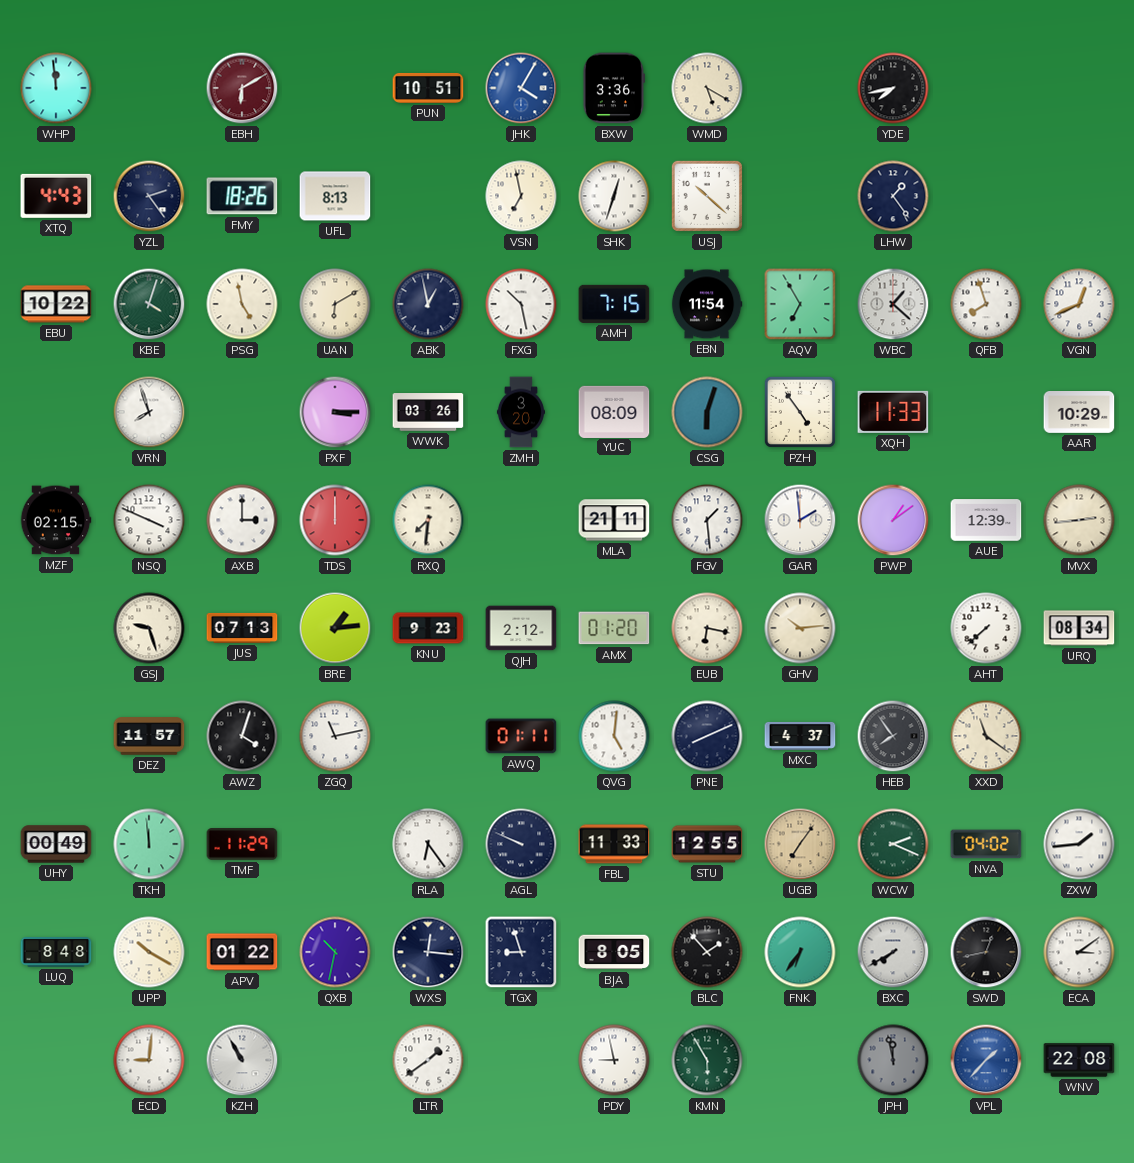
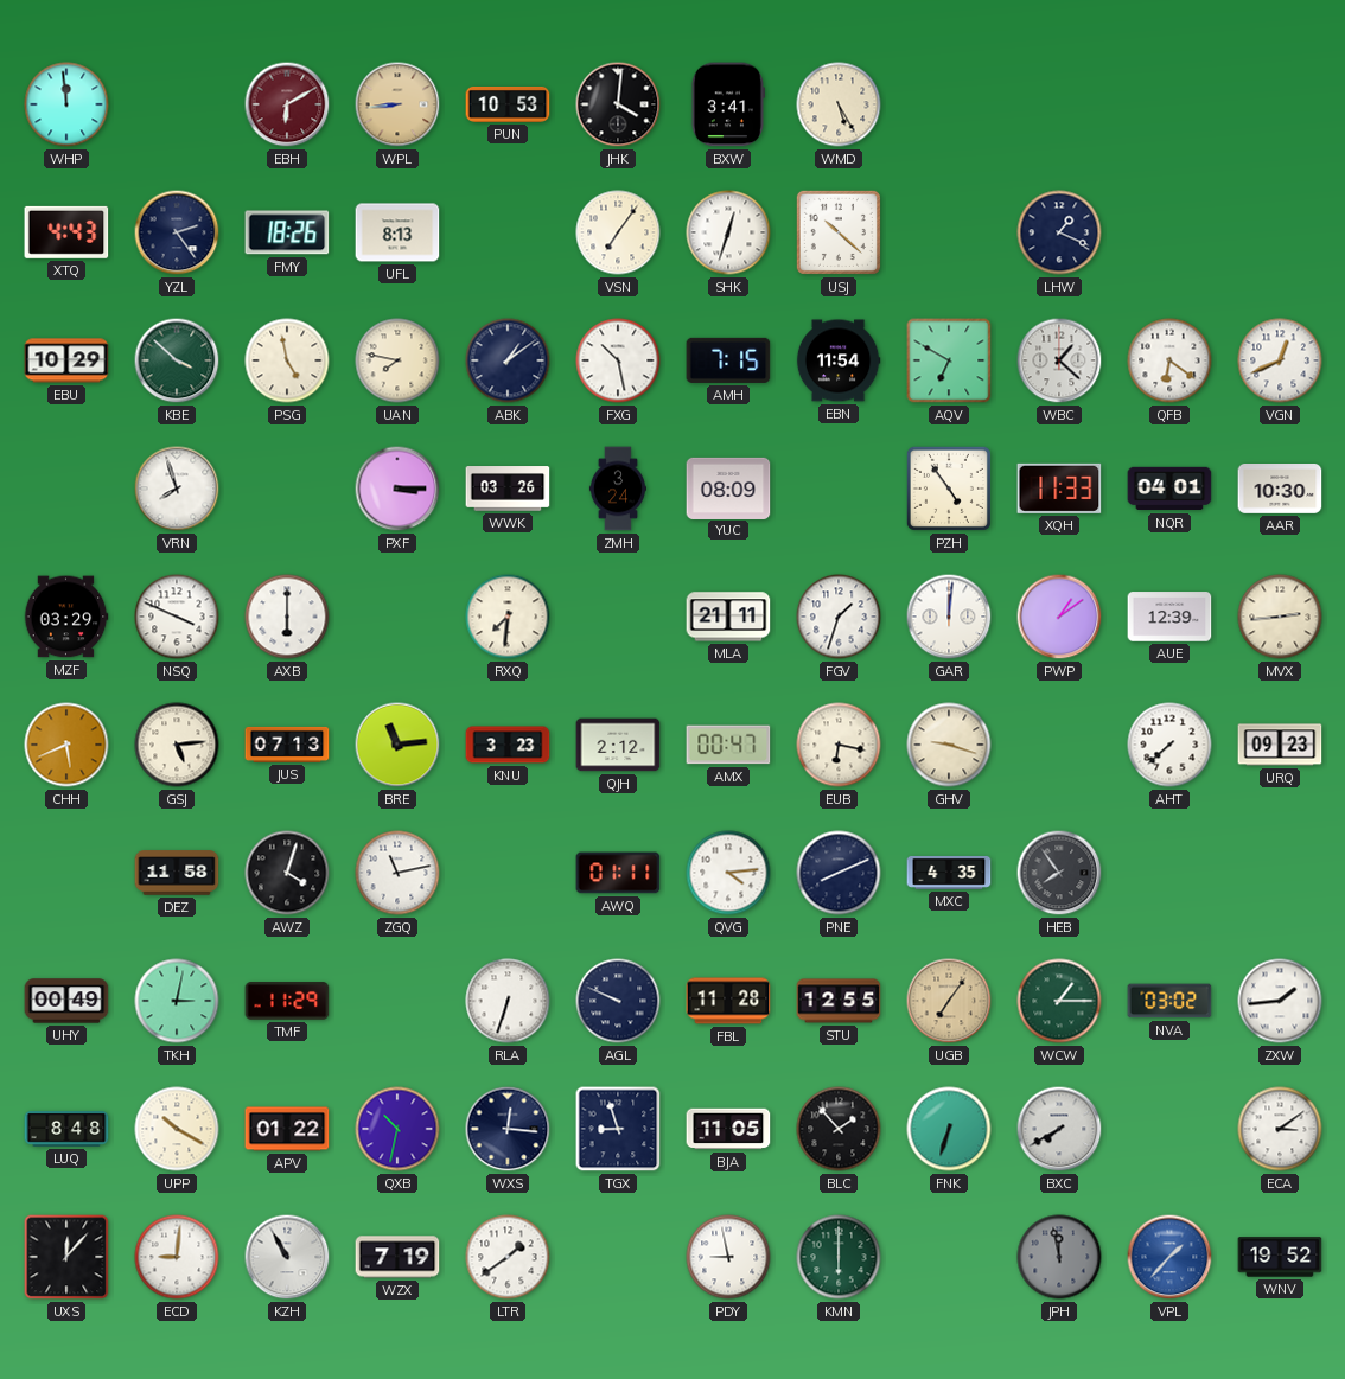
WPL: none -> 8:44
PUN: 10:51 -> 10:53
JHK: 4:05 -> 4:01
JHK dial: blue -> black
BXW: 3:36 -> 3:41
WMD: 5:20 -> 5:25
YDE: 7:43 -> none
VSN: 6:58 -> 7:06
LHW: 1:24 -> 1:19
EBU: 10:22 -> 10:29
KBE: 4:03 -> 3:52
UAN: 6:10 -> 7:47
ABK: 12:58 -> 1:09
AQV: 6:55 -> 6:50
QFB: 7:57 -> 6:21
ZMH: 3:20 -> 3:24
CSG: 6:03 -> none
NQR: none -> 04:01
AAR: 10:29 -> 10:30
MZF: 02:15 -> 03:29
AXB: 3:00 -> 6:00
TDS: 12:00 -> none
FGV: 1:29 -> 1:33
GAR: 1:59 -> 12:01
CHH: none -> 5:41
GSJ: 9:27 -> 5:14
BRE: 1:14 -> 11:14
KNU: 9:23 -> 3:23
AMX: 01:20 -> 00:47
GHV: 10:14 -> 9:18
URQ: 08:34 -> 09:23
DEZ: 11:57 -> 11:58
QVG: 5:01 -> 4:14
MXC: 4:37 -> 4:35
XXD: 11:21 -> none
TKH: 11:59 -> 3:02
RLA: 6:24 -> 6:33
FBL: 11:33 -> 11:28
WCW: 2:19 -> 1:15
NVA: 04:02 -> 03:02
BJA: 8:05 -> 11:05
FNK: 6:36 -> 6:33
SWD: 12:43 -> none
UXS: none -> 12:07
WZX: none -> 7:19
KMN: 5:55 -> 6:00
WNV: 22:08 -> 19:52
